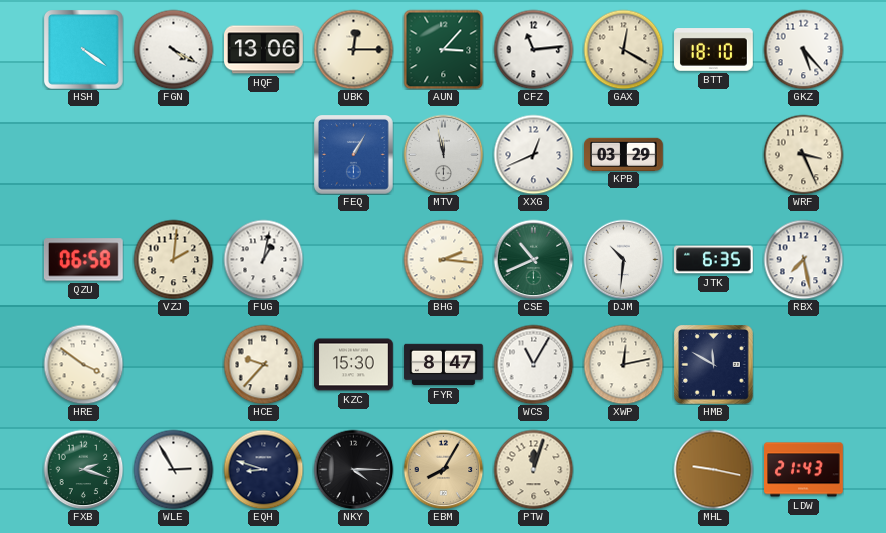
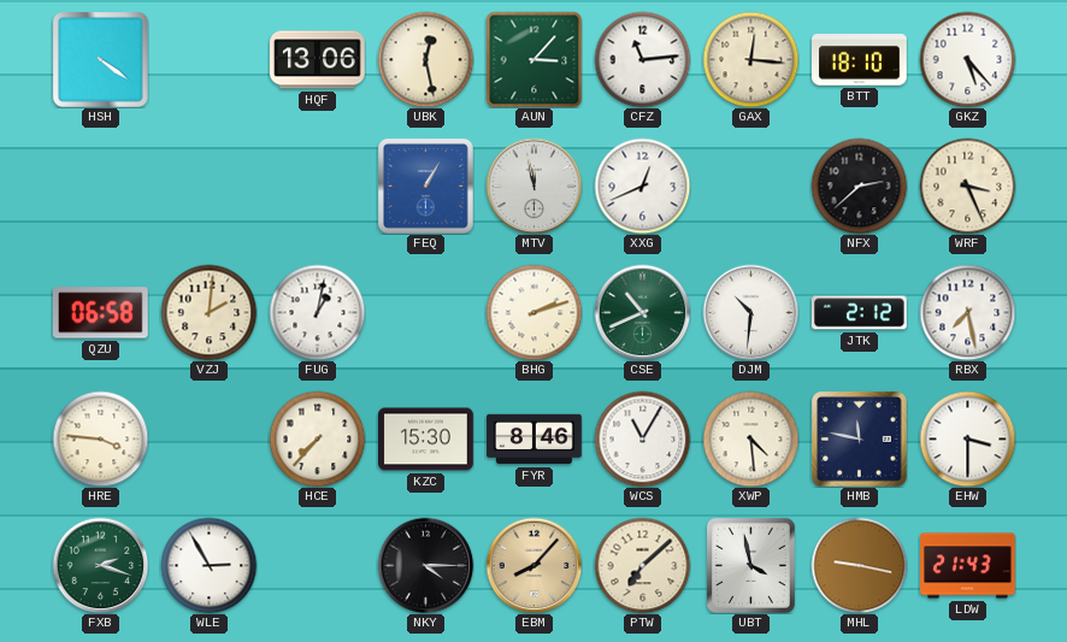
FGN: 4:20 -> none
UBK: 12:15 -> 12:28
GAX: 12:20 -> 12:16
KPB: 03:29 -> none
NFX: none -> 2:38
BHG: 2:16 -> 2:12
JTK: 6:35 -> 2:12
HRE: 3:51 -> 3:46
HCE: 9:37 -> 7:37
FYR: 8:47 -> 8:46
XWP: 12:13 -> 4:29
HMB: 11:50 -> 11:47
EHW: none -> 3:30
EQH: 8:48 -> none
EBM: 8:05 -> 8:07
PTW: 12:03 -> 7:08
UBT: none -> 3:58
